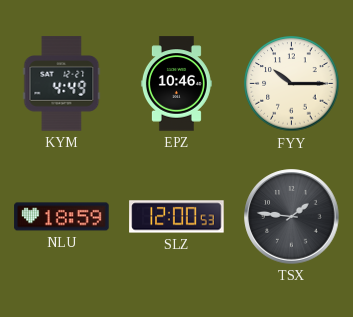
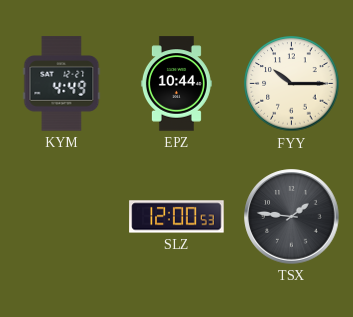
EPZ: 10:46 -> 10:44
NLU: 18:59 -> none
